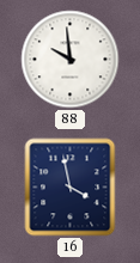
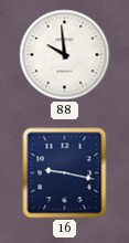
16: 3:58 -> 9:17
